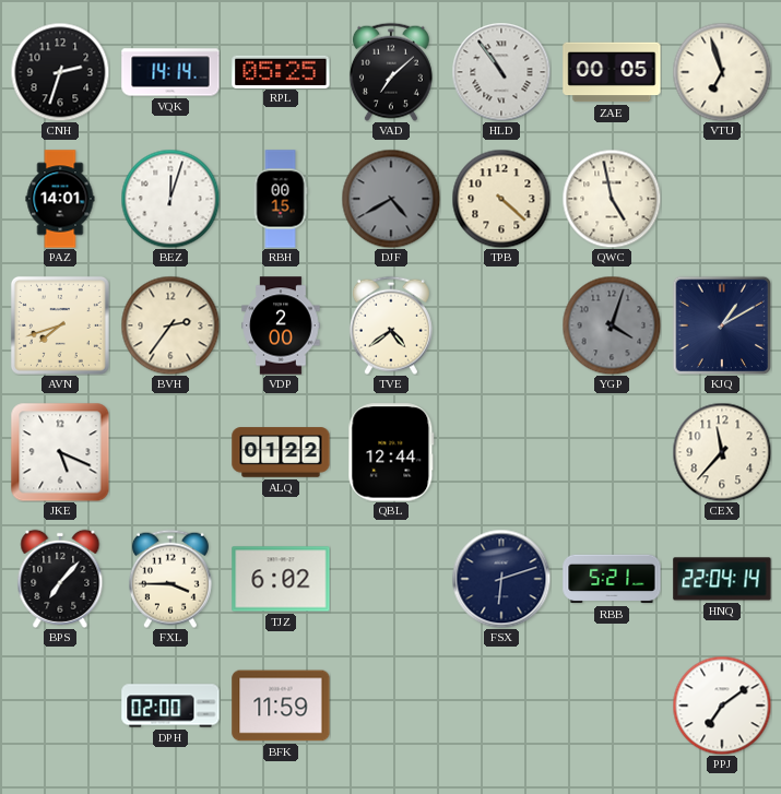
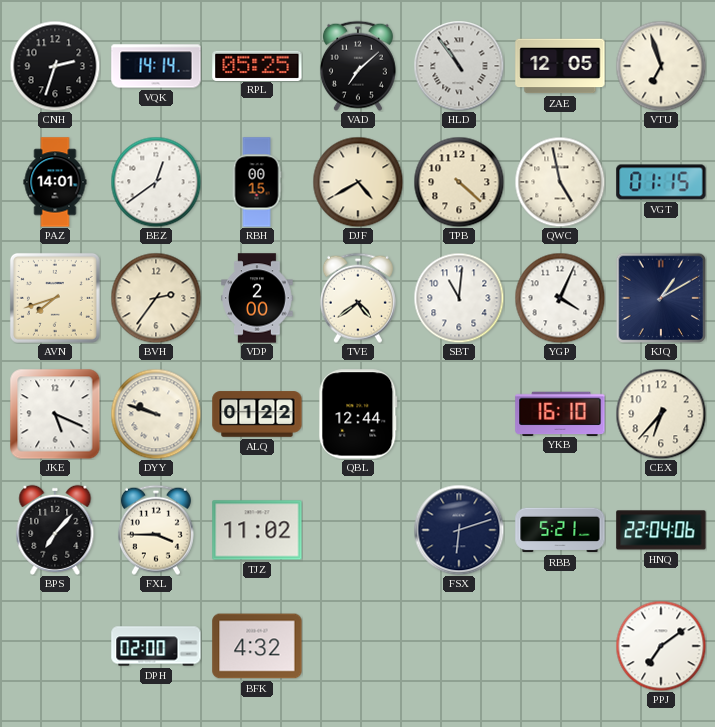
ZAE: 00:05 -> 12:05
BEZ: 12:03 -> 12:39
DJF dial: grey -> cream
VGT: none -> 01:15
SBT: none -> 11:01
YGP: 4:03 -> 4:04
YGP dial: grey -> white
DYY: none -> 9:48
YKB: none -> 16:10
CEX: 11:37 -> 6:37
TJZ: 6:02 -> 11:02
HNQ: 22:04:14 -> 22:04:06
BFK: 11:59 -> 4:32
